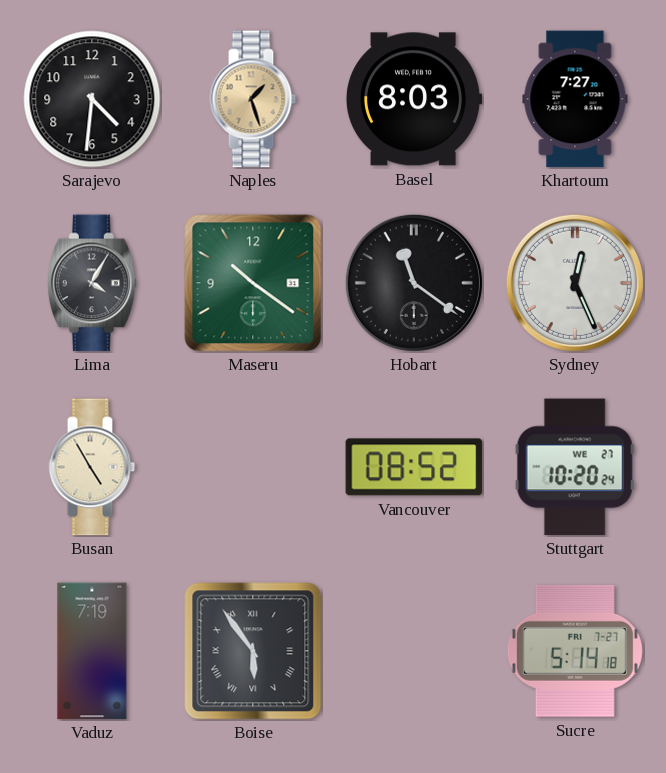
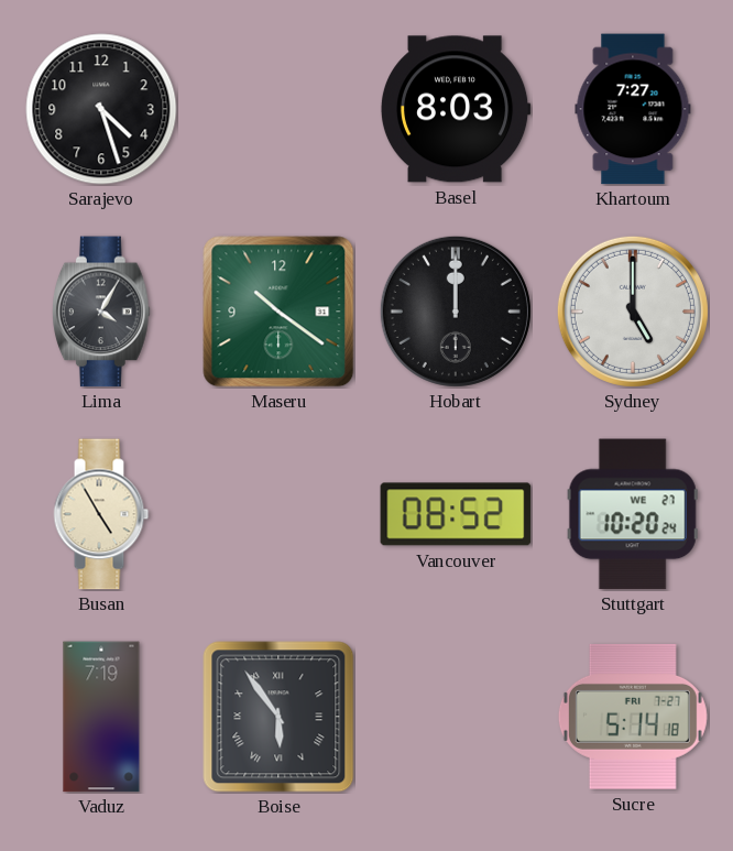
Sarajevo: 4:31 -> 4:27
Naples: 1:27 -> none
Hobart: 11:21 -> 12:00
Sydney: 12:26 -> 5:00
